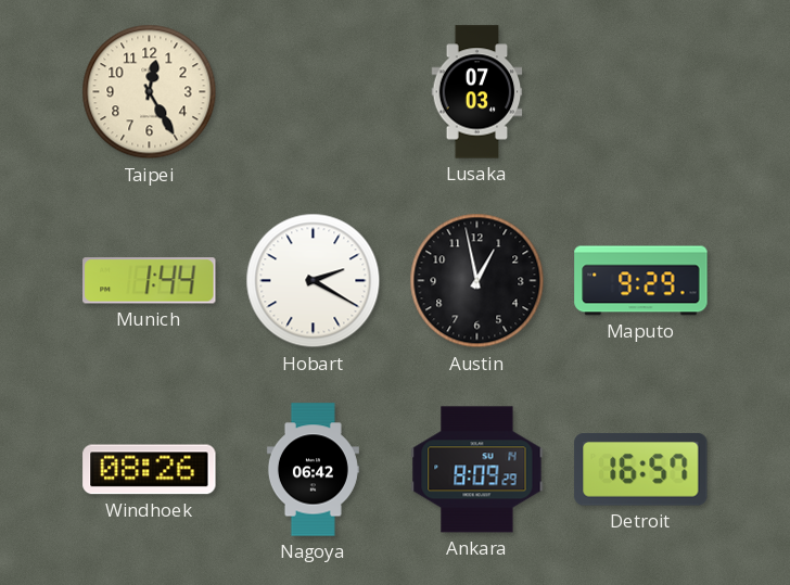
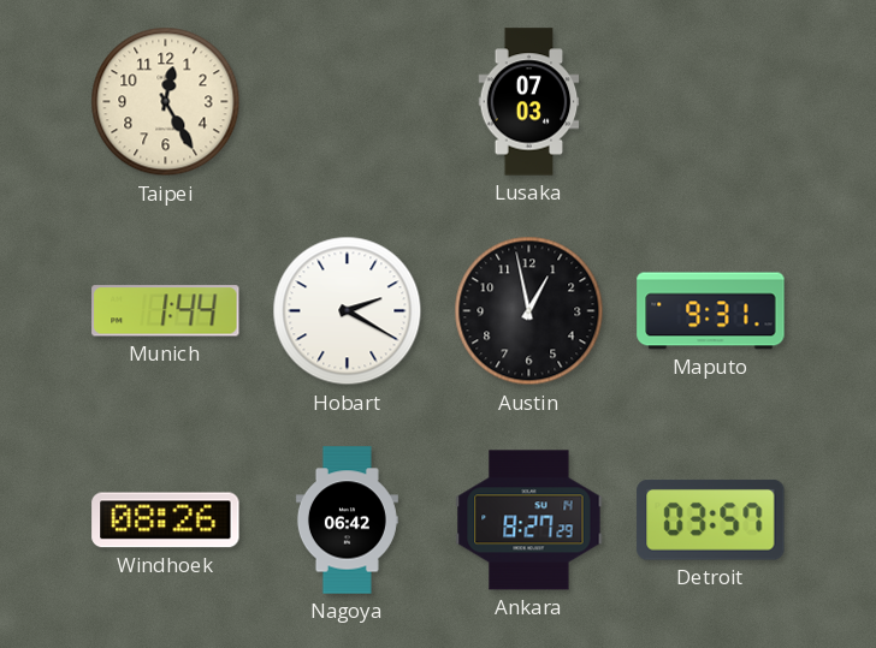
Maputo: 9:29 -> 9:31
Ankara: 8:09 -> 8:27
Detroit: 16:57 -> 03:57
